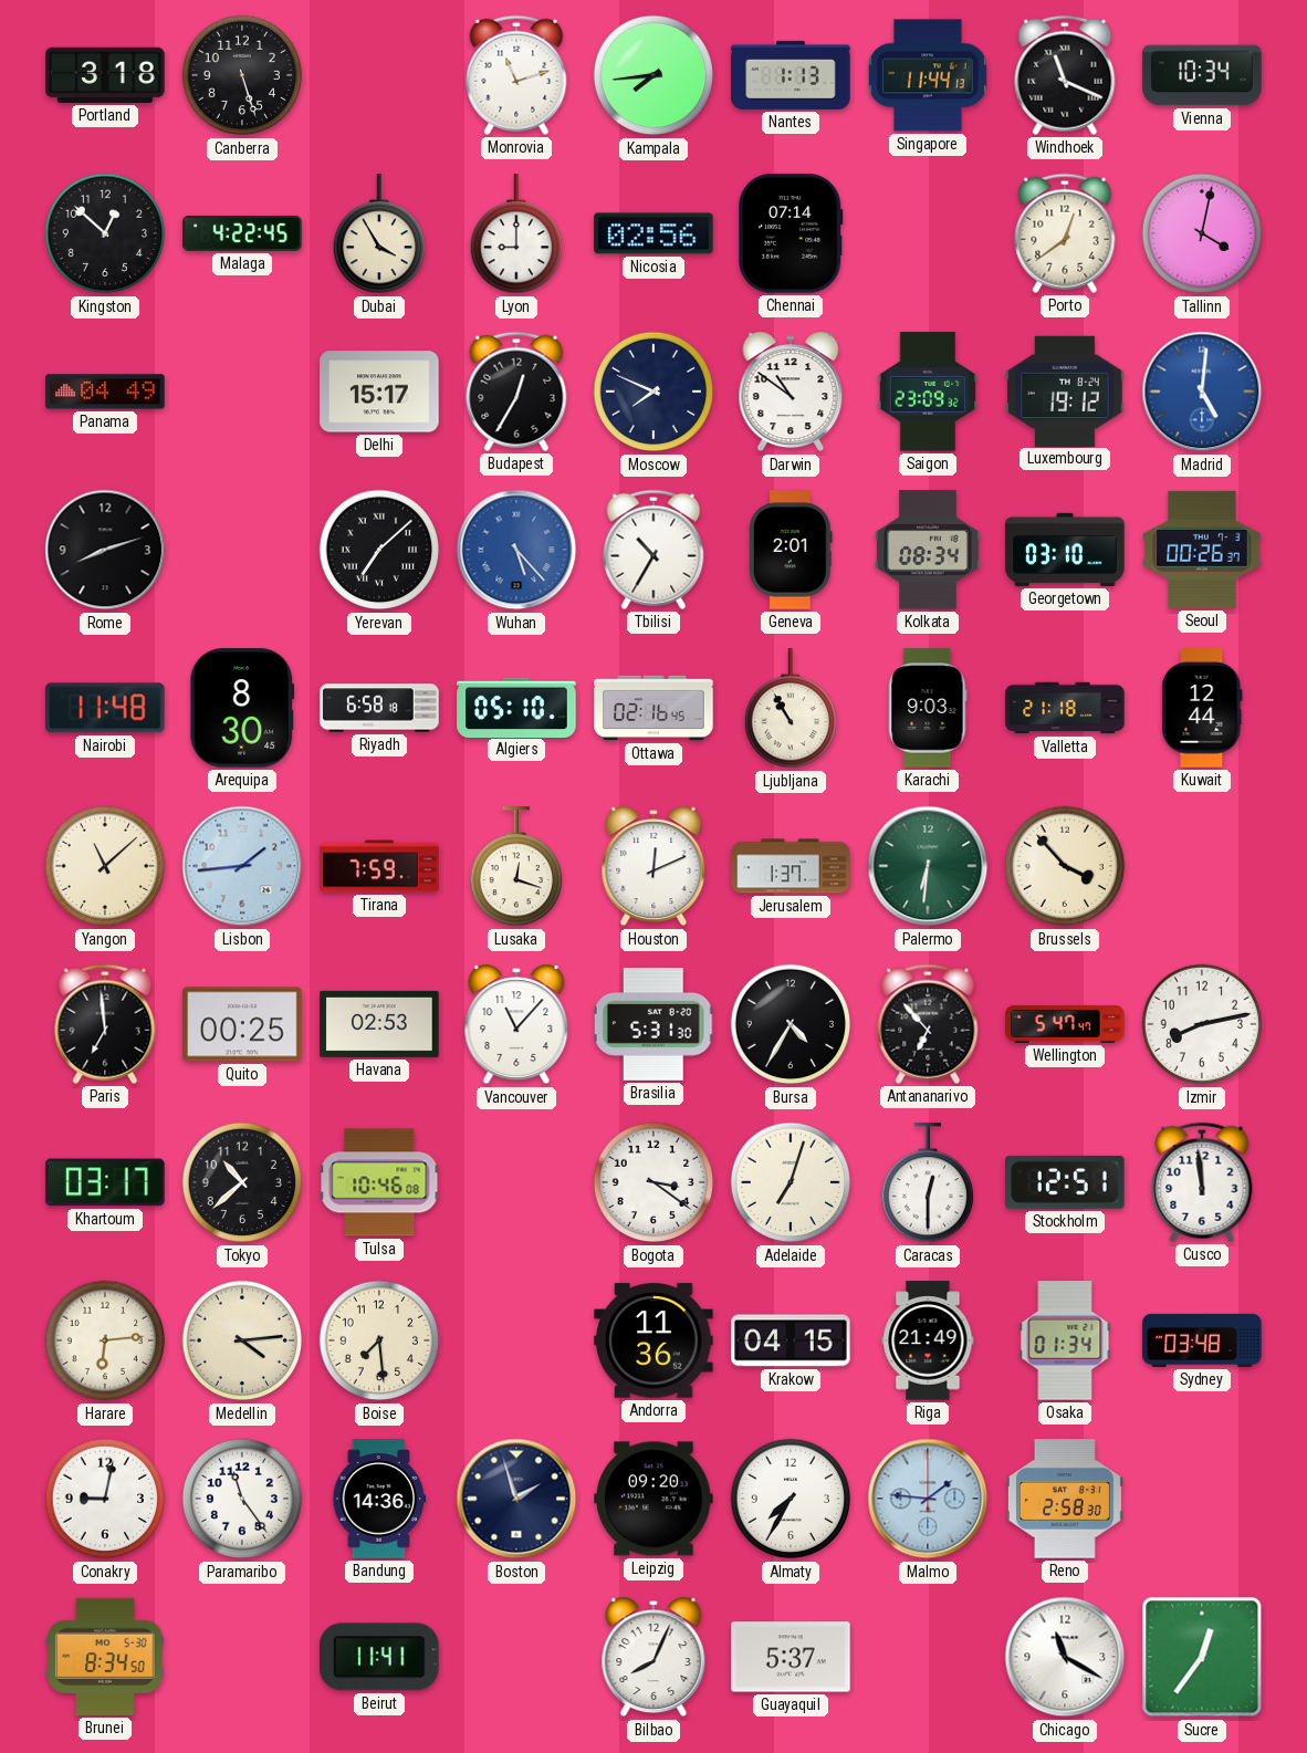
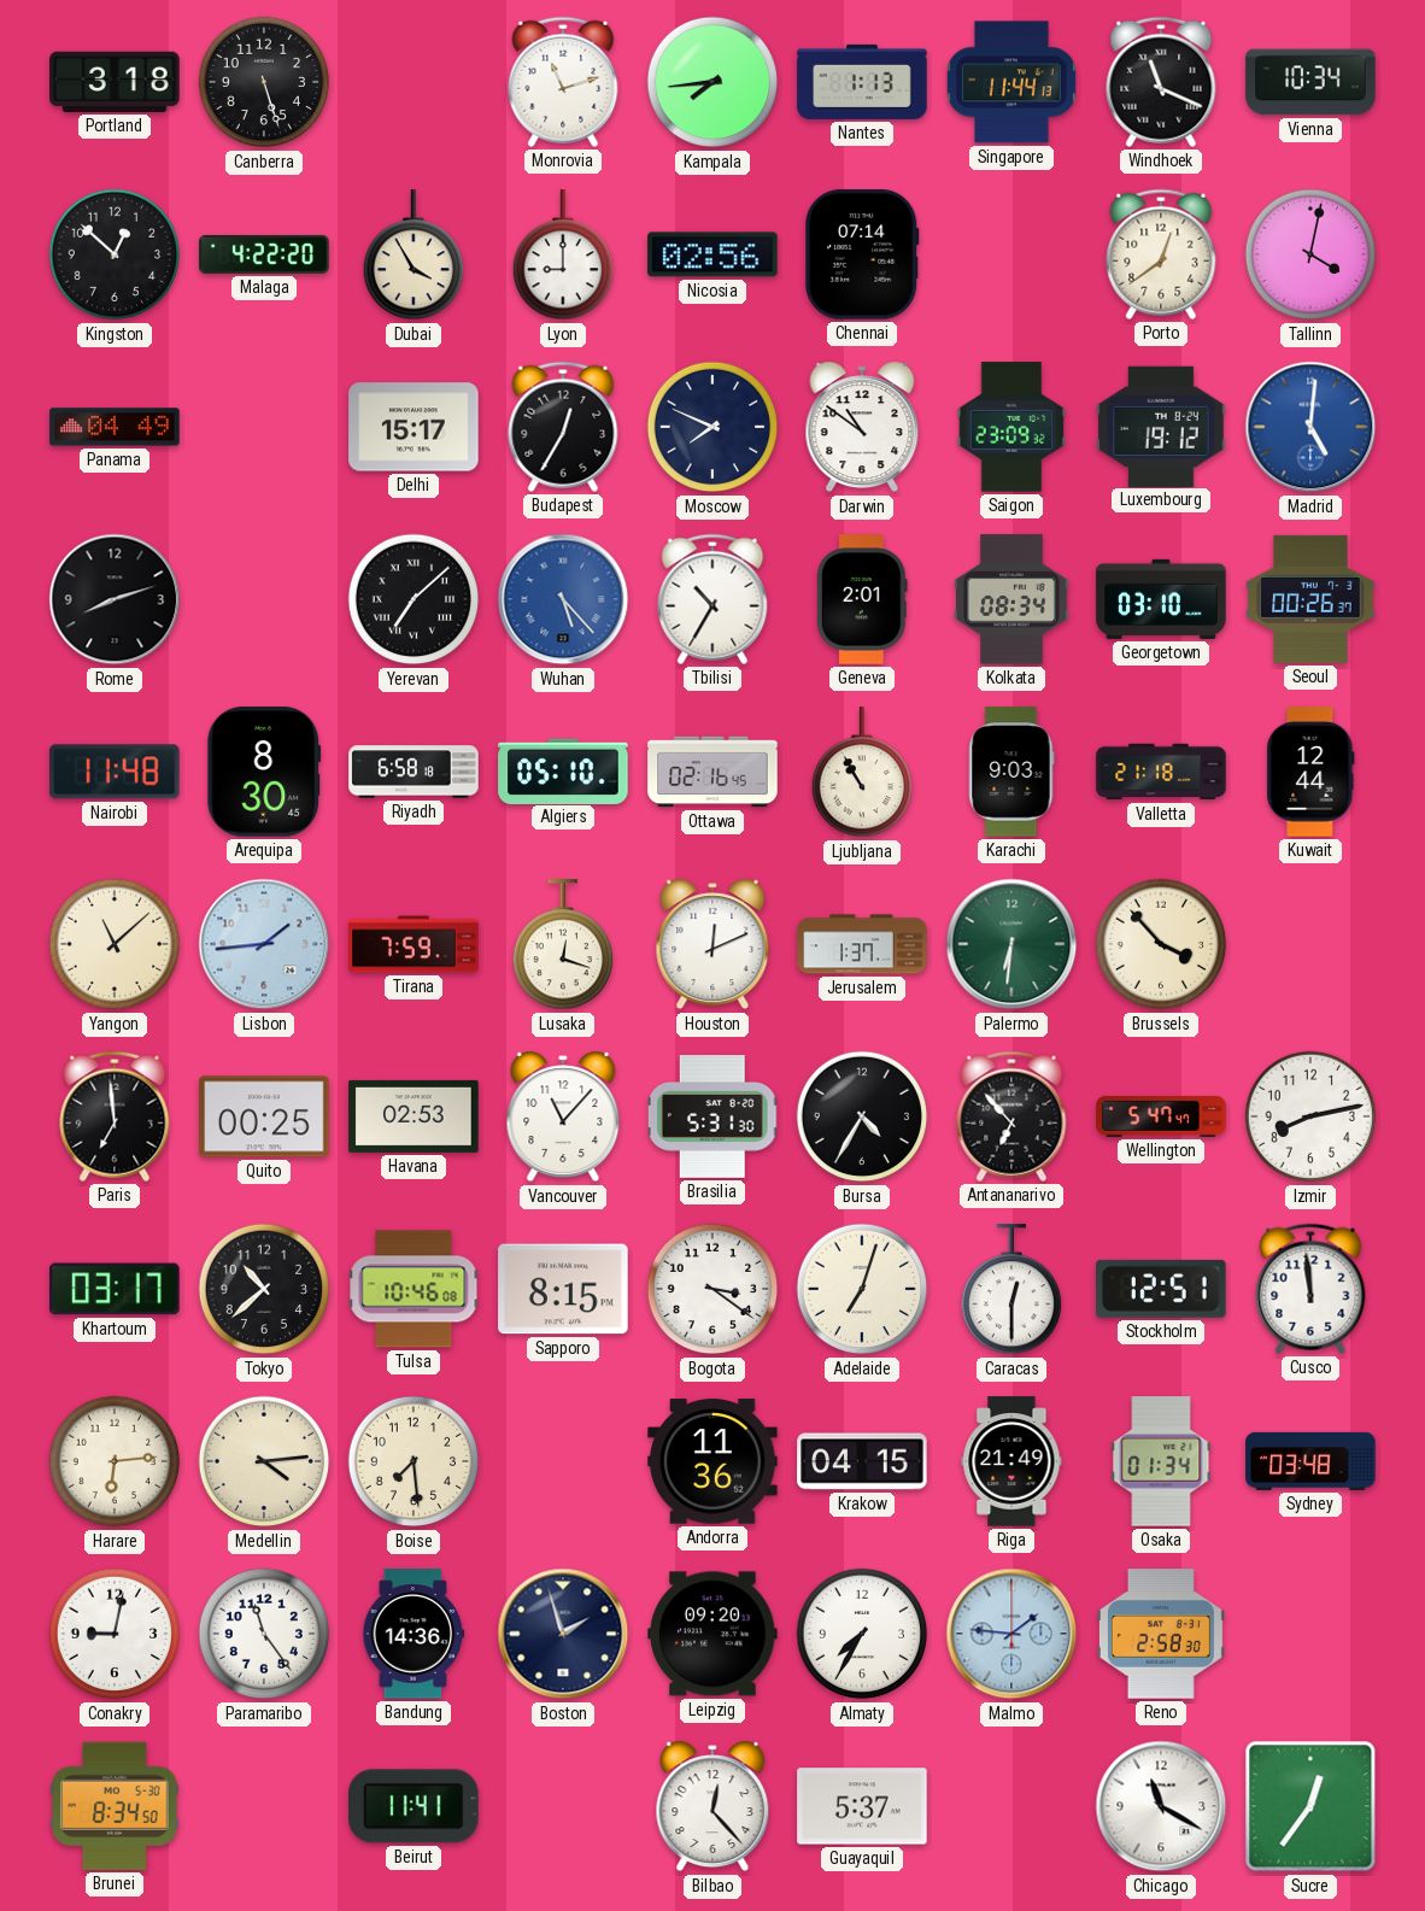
Malaga: 4:22:45 -> 4:22:20
Sapporo: none -> 8:15
Bilbao: 8:04 -> 12:23
